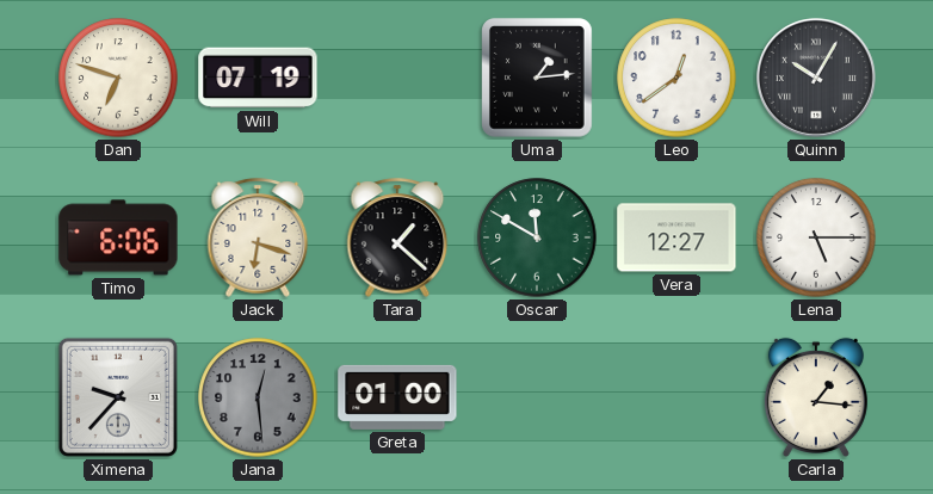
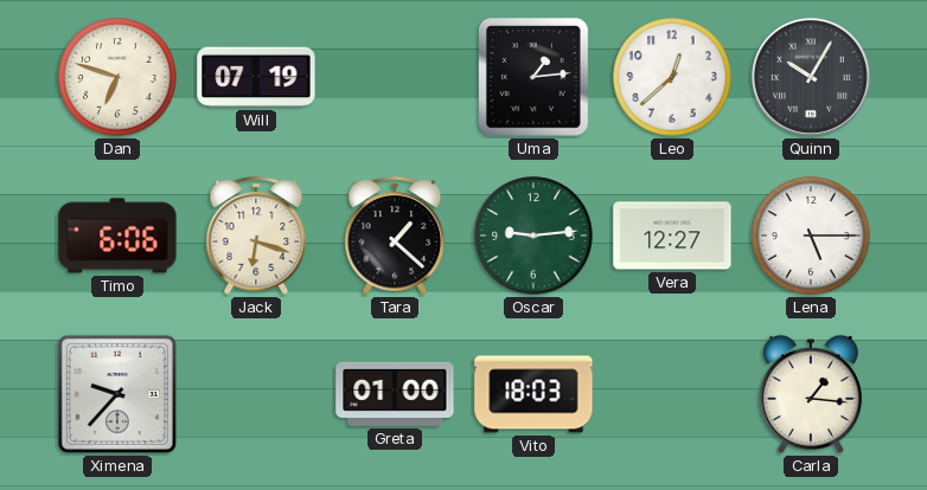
Leo: 12:39 -> 12:38
Oscar: 11:50 -> 9:14
Jana: 12:29 -> none
Vito: none -> 18:03
